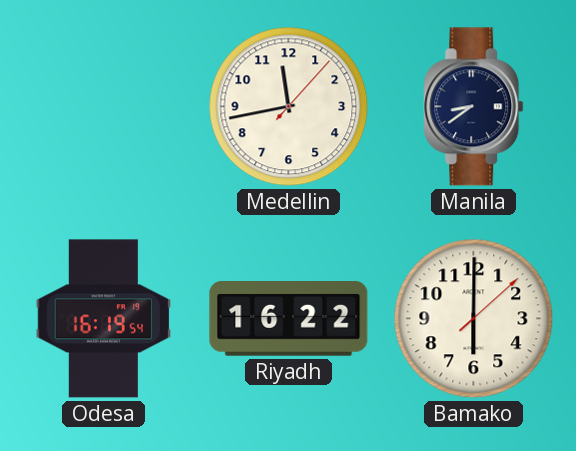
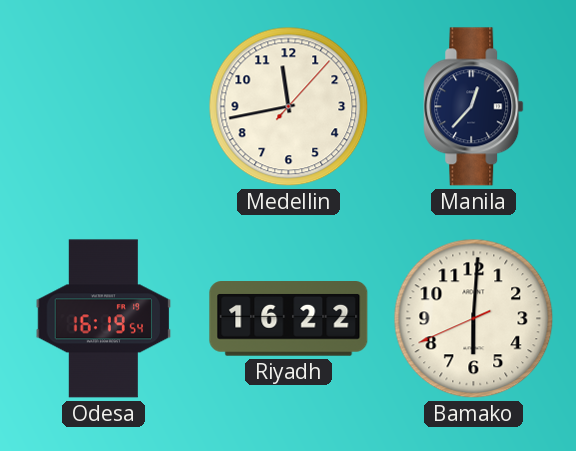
Manila: 8:39 -> 12:37
Bamako: 6:00:08 -> 6:00:41
